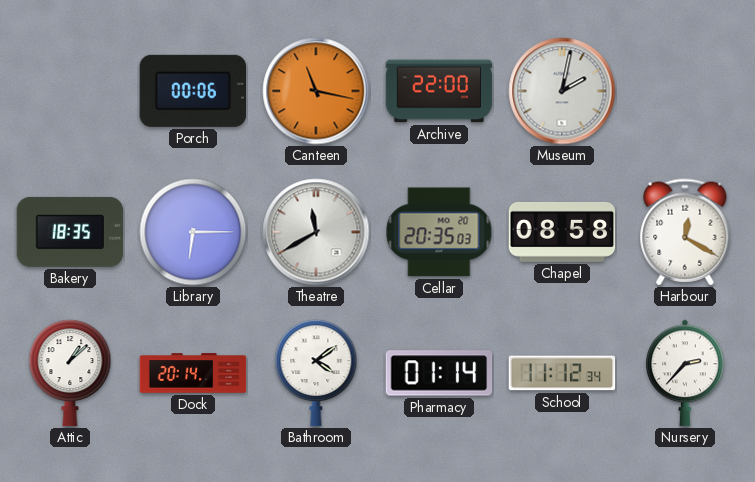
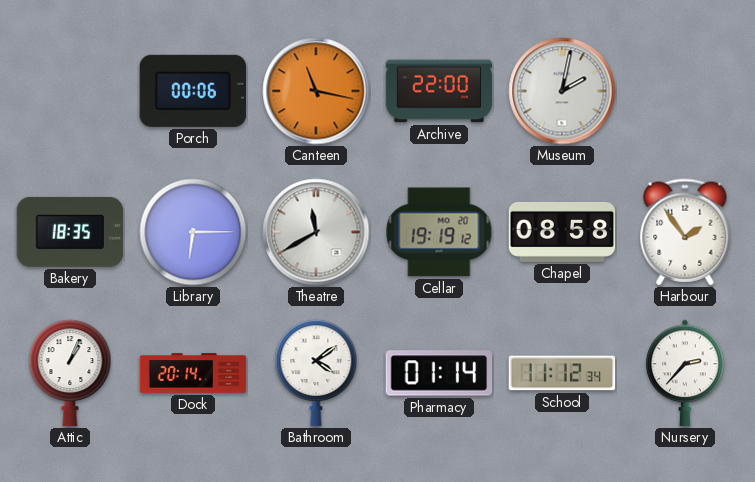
Cellar: 20:35 -> 19:19
Harbour: 12:20 -> 1:54
Attic: 1:08 -> 1:04
